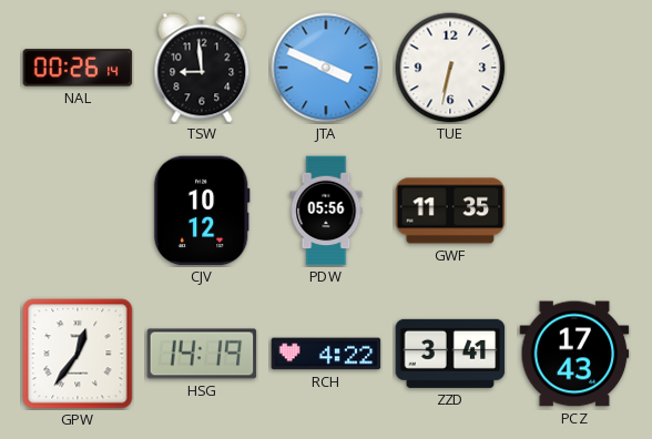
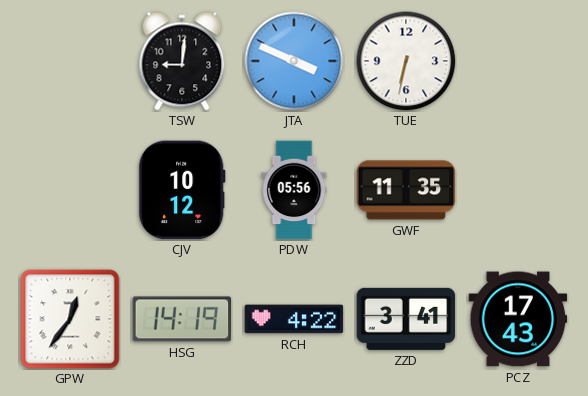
NAL: 00:26 -> none
TSW: 8:59 -> 9:01
